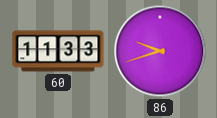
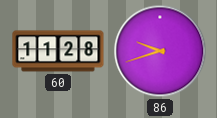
60: 11:33 -> 11:28
